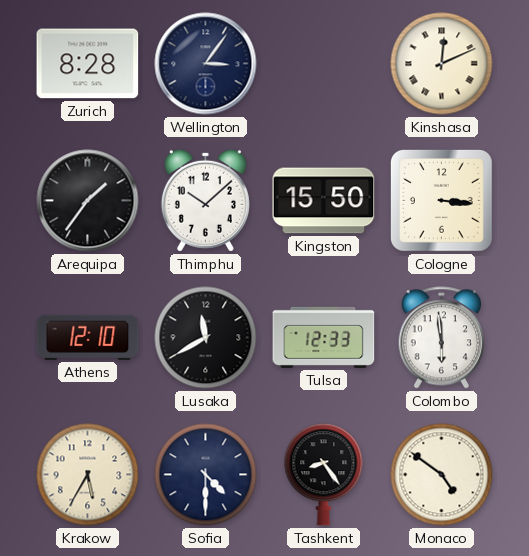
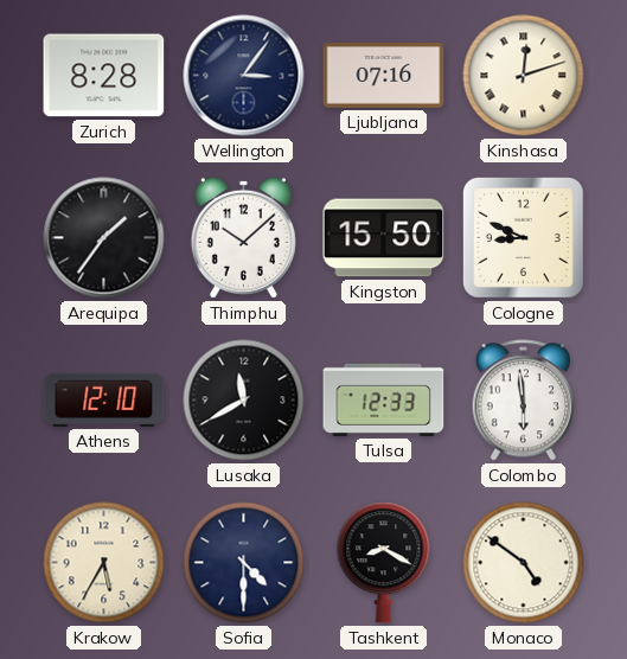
Ljubljana: none -> 07:16
Kinshasa: 12:11 -> 12:12
Cologne: 3:16 -> 8:49
Tashkent: 8:24 -> 8:20
